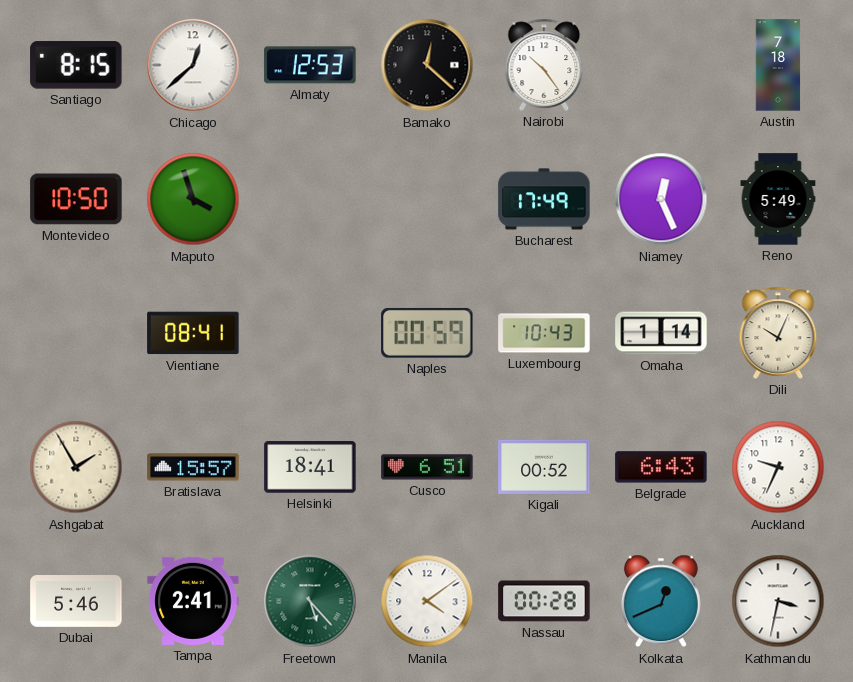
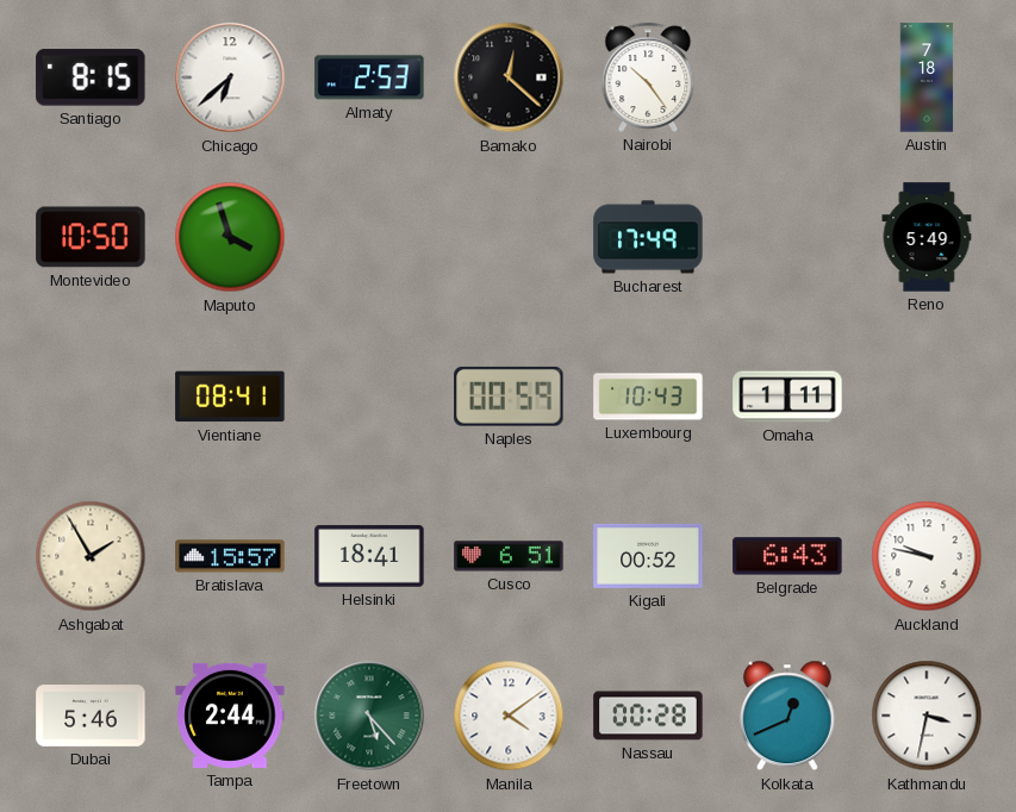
Chicago: 12:38 -> 6:38
Almaty: 12:53 -> 2:53
Niamey: 12:26 -> none
Omaha: 1:14 -> 1:11
Dili: 10:04 -> none
Auckland: 9:34 -> 9:47
Tampa: 2:41 -> 2:44
